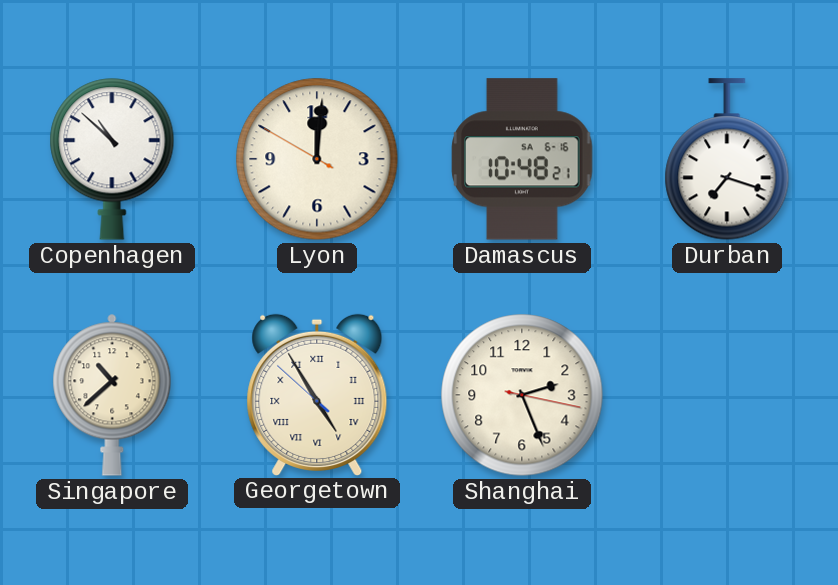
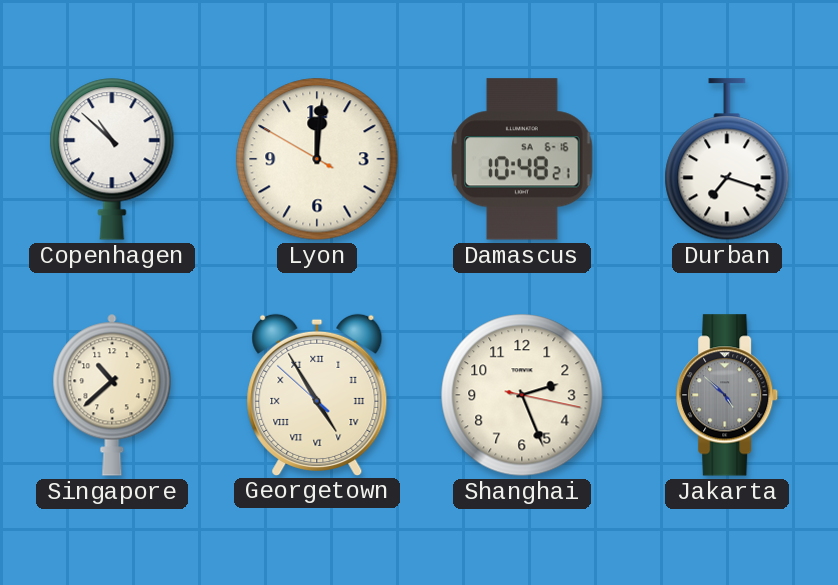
Jakarta: none -> 4:52
